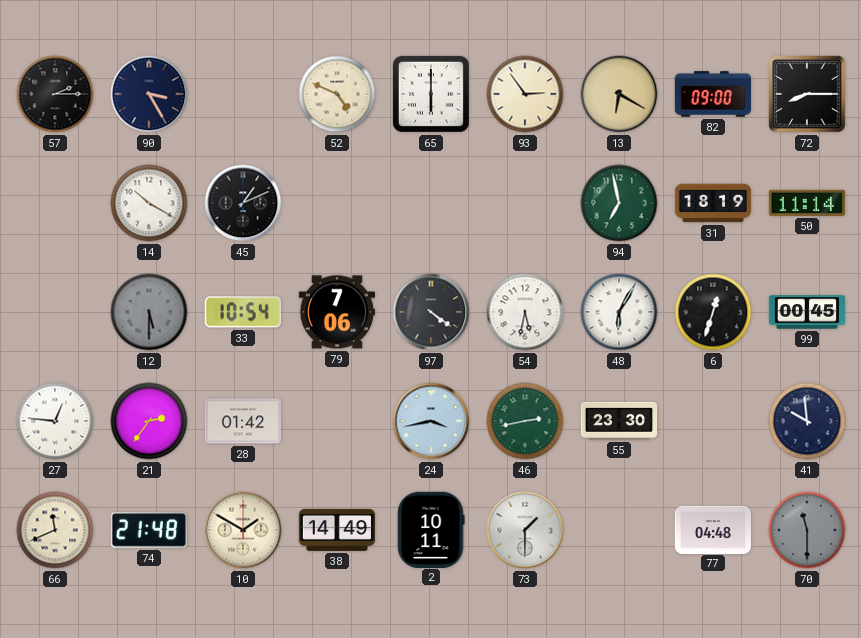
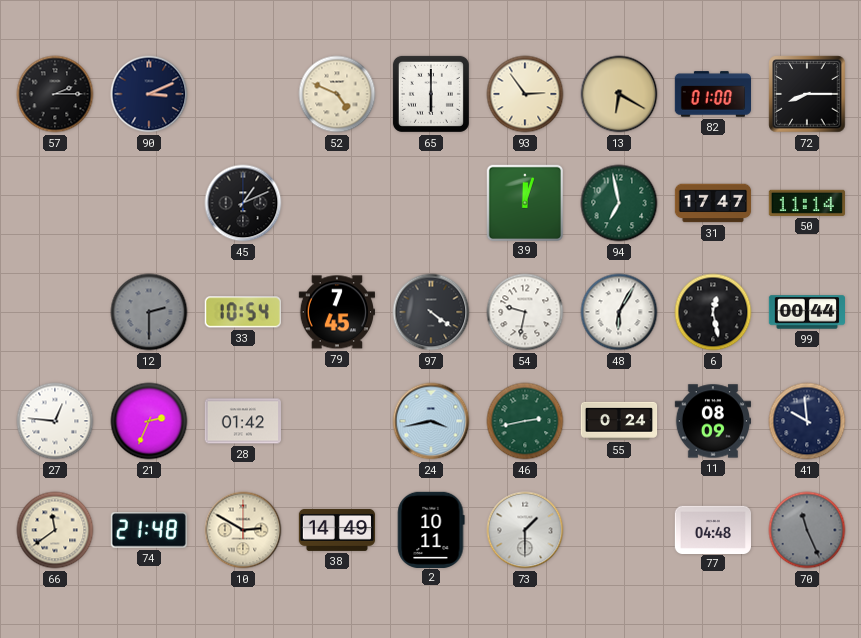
90: 3:25 -> 3:11
82: 09:00 -> 01:00
14: 10:20 -> none
39: none -> 12:03
31: 18:19 -> 17:47
12: 5:30 -> 2:30
79: 7:06 -> 7:45
54: 5:32 -> 9:32
6: 12:33 -> 12:28
99: 00:45 -> 00:44
21: 2:36 -> 2:34
55: 23:30 -> 0:24
11: none -> 08:09
66: 11:41 -> 11:39
10: 1:50 -> 2:50
70: 11:30 -> 11:26
